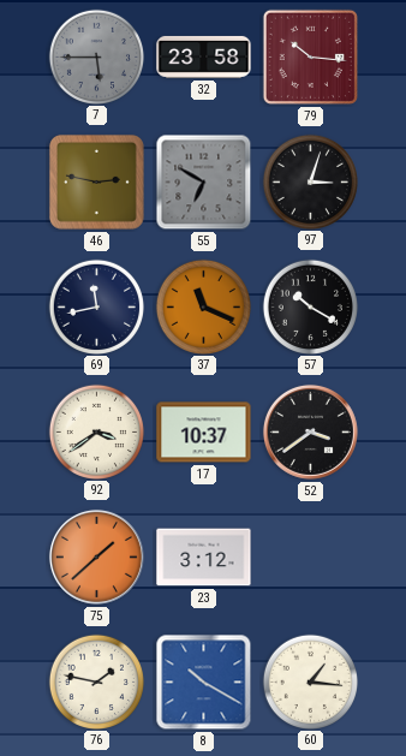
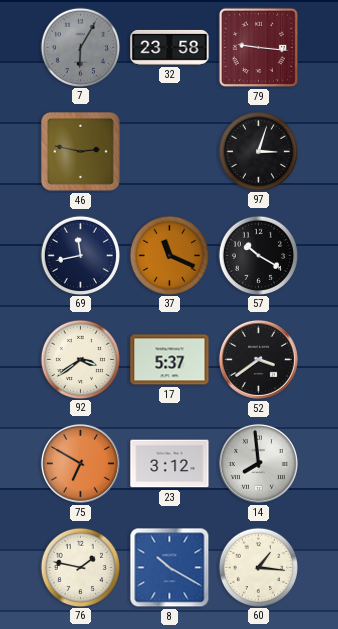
7: 5:45 -> 6:05
79: 10:16 -> 9:16
55: 6:50 -> none
17: 10:37 -> 5:37
75: 1:38 -> 6:50
14: none -> 7:59
